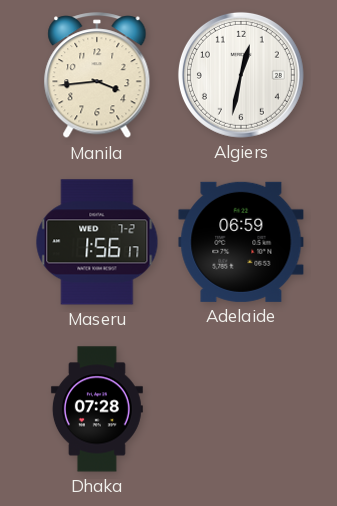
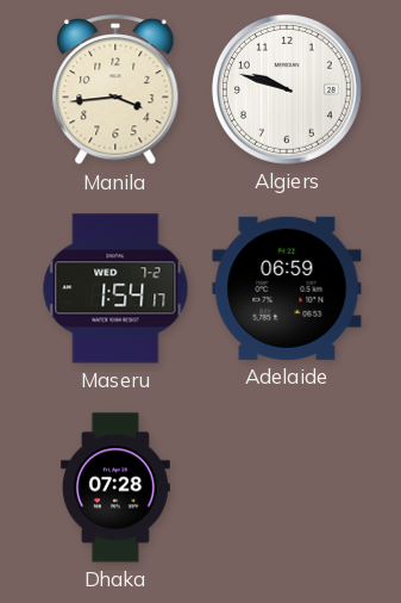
Algiers: 12:32 -> 9:48
Maseru: 1:56 -> 1:54
